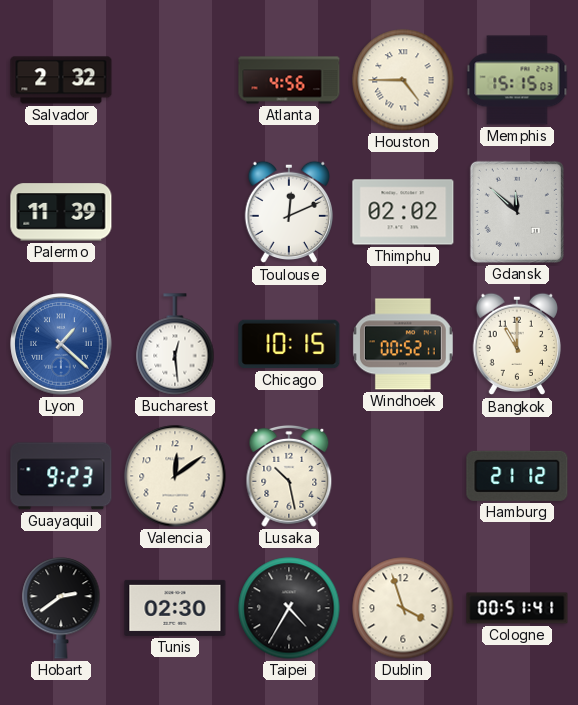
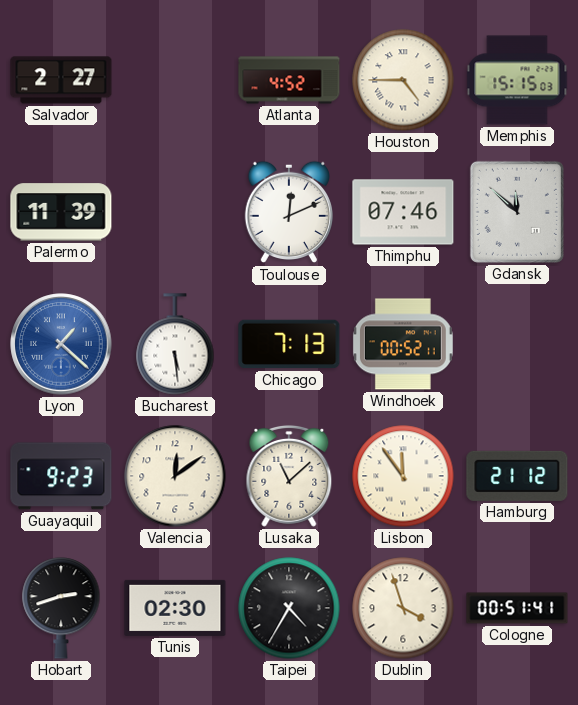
Salvador: 2:32 -> 2:27
Atlanta: 4:56 -> 4:52
Thimphu: 02:02 -> 07:46
Bucharest: 12:29 -> 5:29
Chicago: 10:15 -> 7:13
Bangkok: 11:00 -> none
Lusaka: 10:28 -> 11:08
Lisbon: none -> 11:54
Hobart: 2:39 -> 2:42
